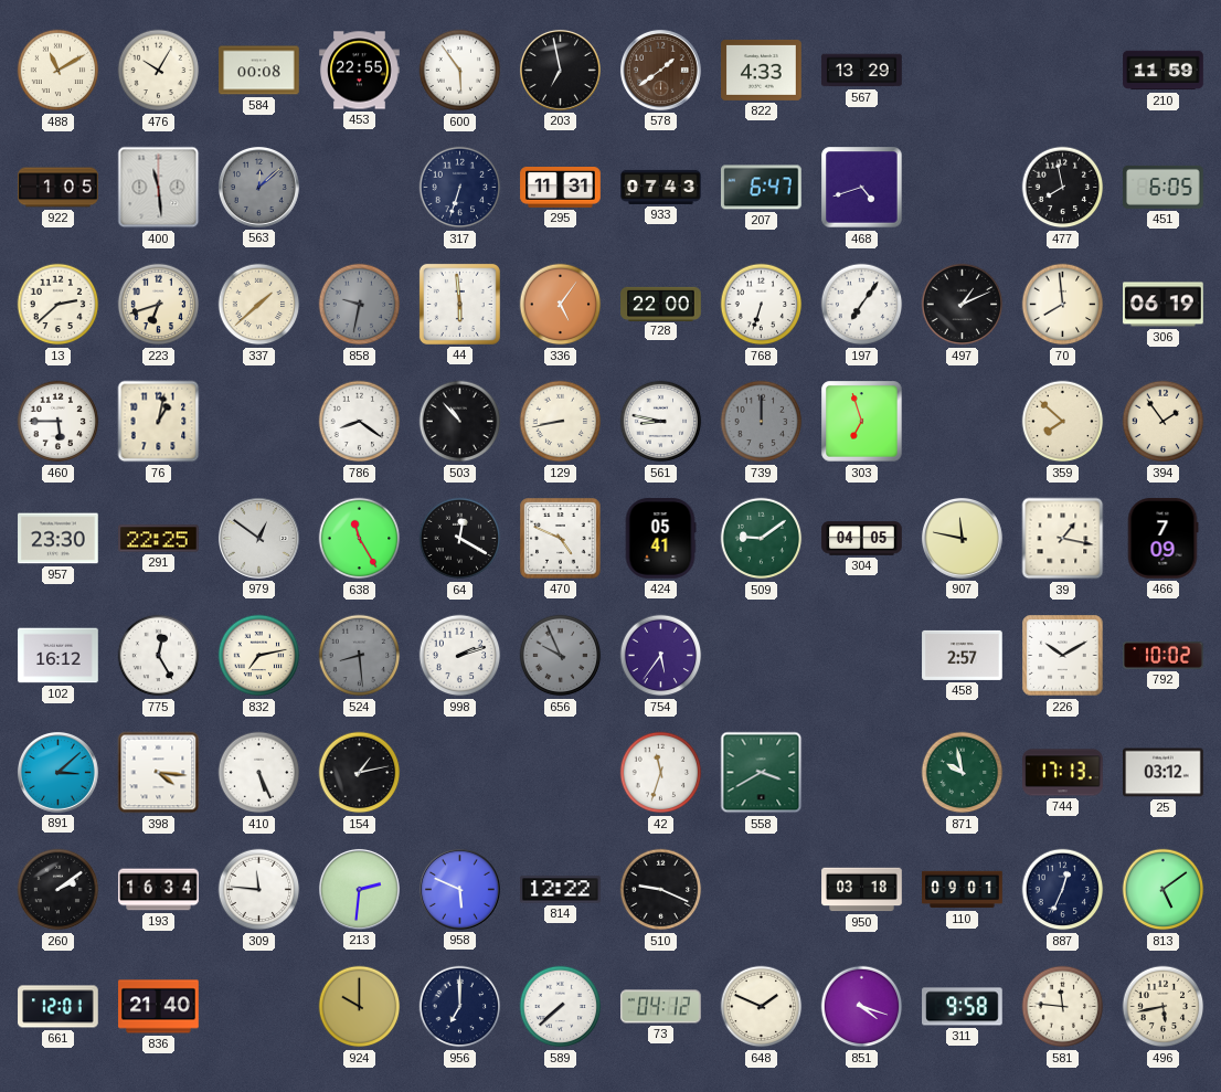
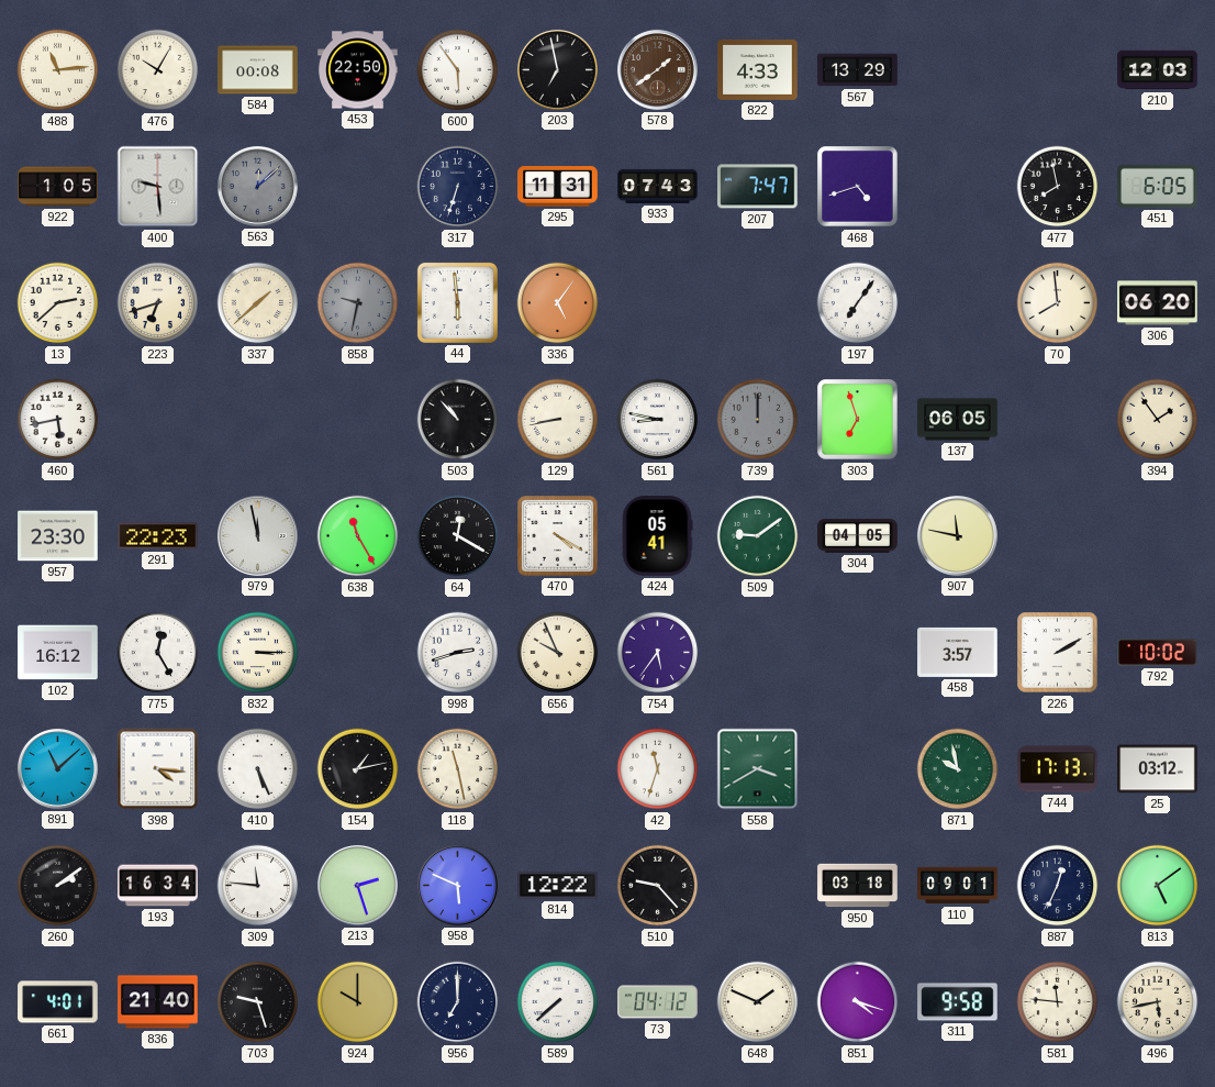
488: 11:10 -> 11:14
453: 22:55 -> 22:50
210: 11:59 -> 12:03
400: 11:29 -> 9:29
207: 6:47 -> 7:47
728: 22:00 -> none
768: 6:33 -> none
497: 1:11 -> none
306: 06:19 -> 06:20
460: 5:45 -> 5:43
76: 1:02 -> none
786: 8:21 -> none
137: none -> 06:05
359: 7:52 -> none
291: 22:25 -> 22:23
979: 12:51 -> 11:58
470: 4:49 -> 4:20
39: 1:17 -> none
466: 7:09 -> none
832: 7:13 -> 3:15
524: 8:29 -> none
998: 2:12 -> 2:42
656 dial: grey -> cream
458: 2:57 -> 3:57
226: 10:10 -> 2:10
891: 3:08 -> 11:08
118: none -> 11:28
213: 2:31 -> 2:27
510: 9:19 -> 9:23
661: 12:01 -> 4:01
703: none -> 9:27
